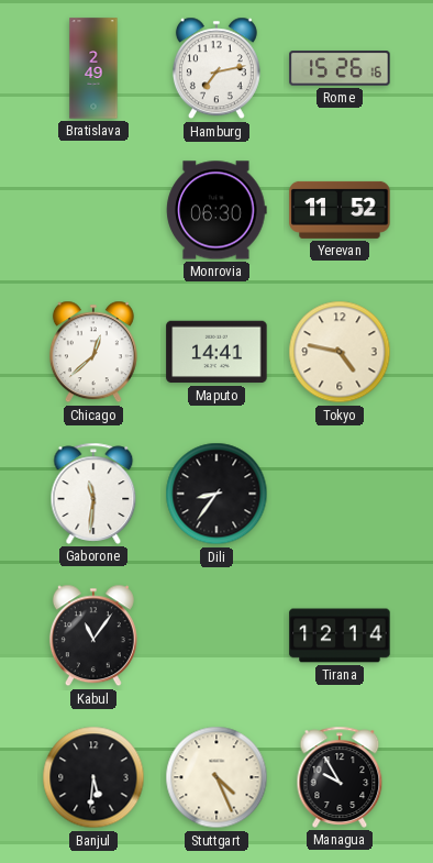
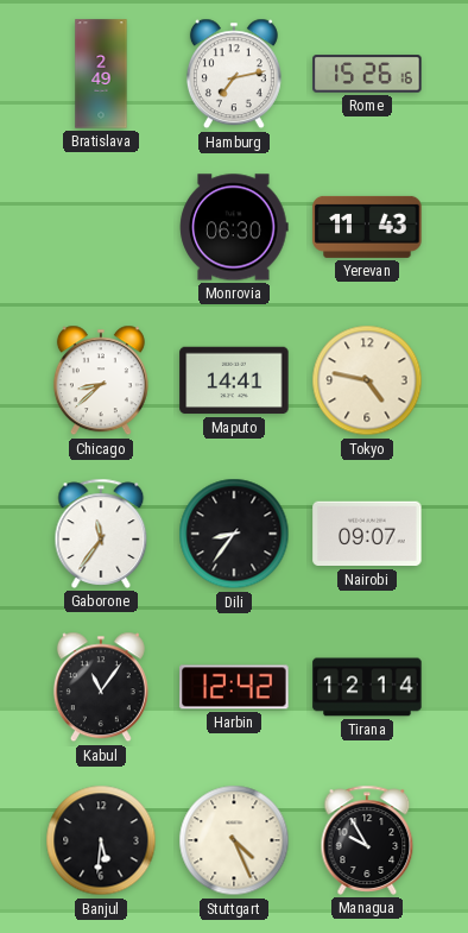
Yerevan: 11:52 -> 11:43
Chicago: 12:38 -> 8:38
Gaborone: 11:31 -> 11:36
Nairobi: none -> 09:07
Harbin: none -> 12:42
